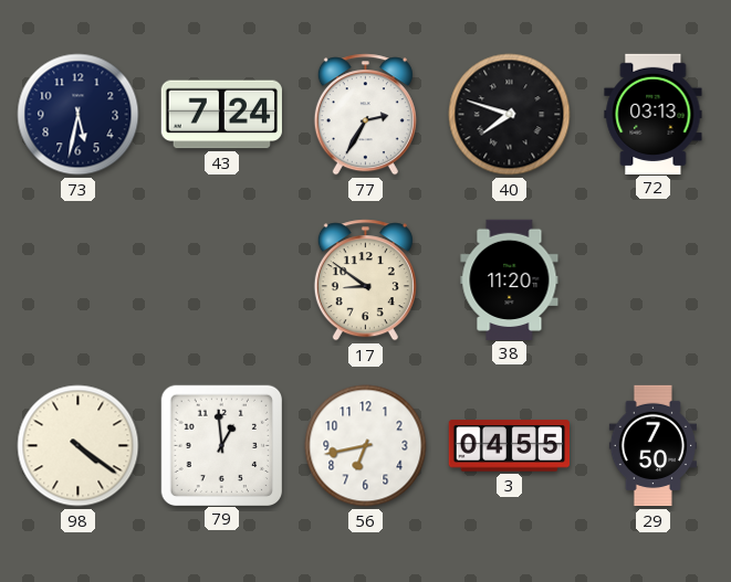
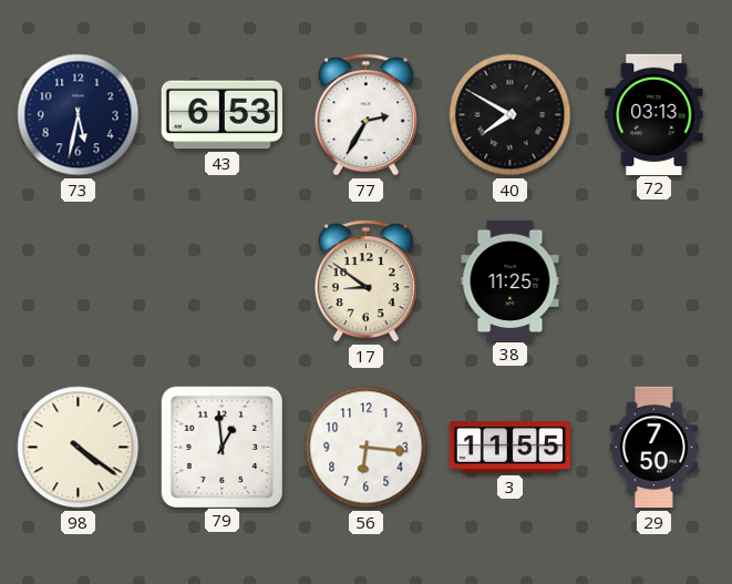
43: 7:24 -> 6:53
40: 7:48 -> 7:50
38: 11:20 -> 11:25
56: 6:43 -> 6:16
3: 04:55 -> 11:55
